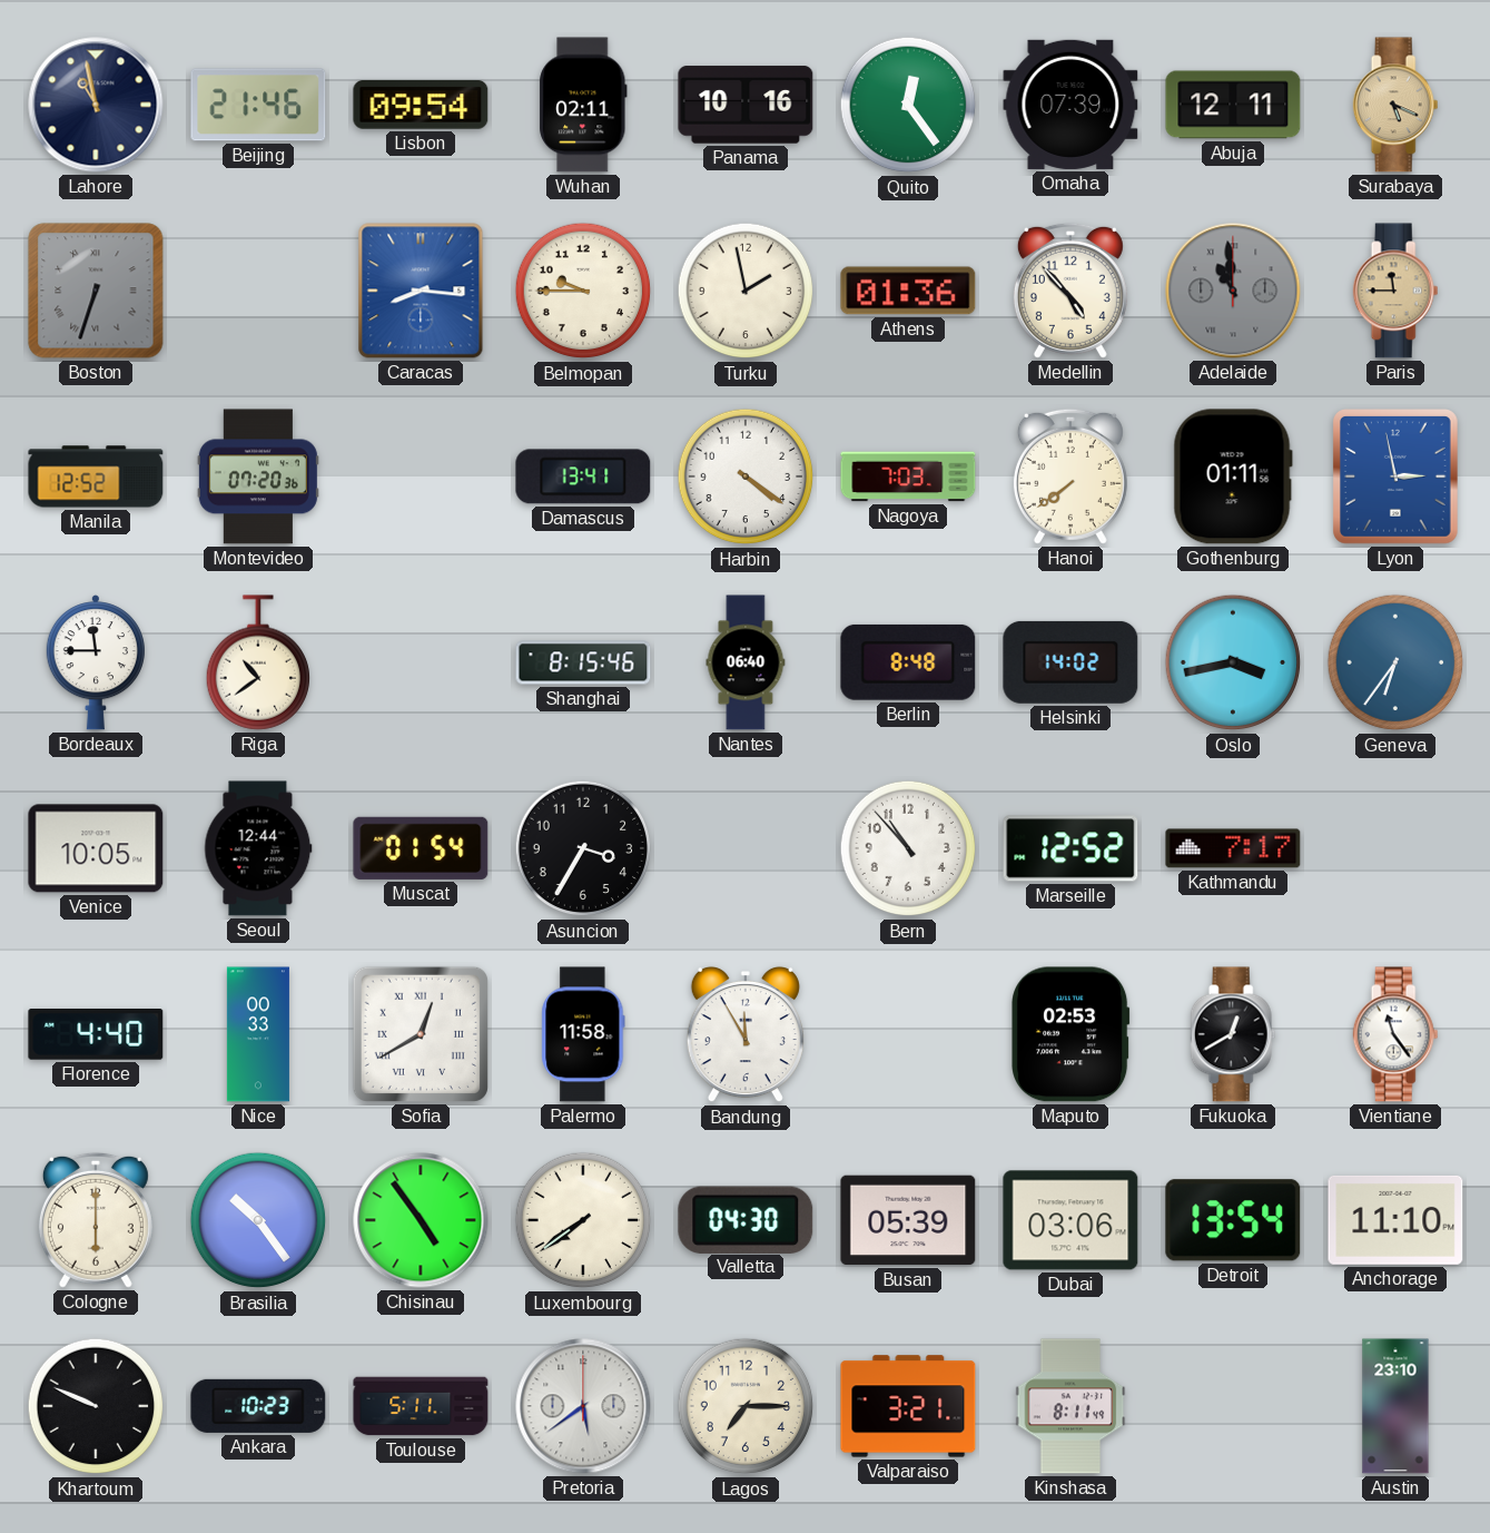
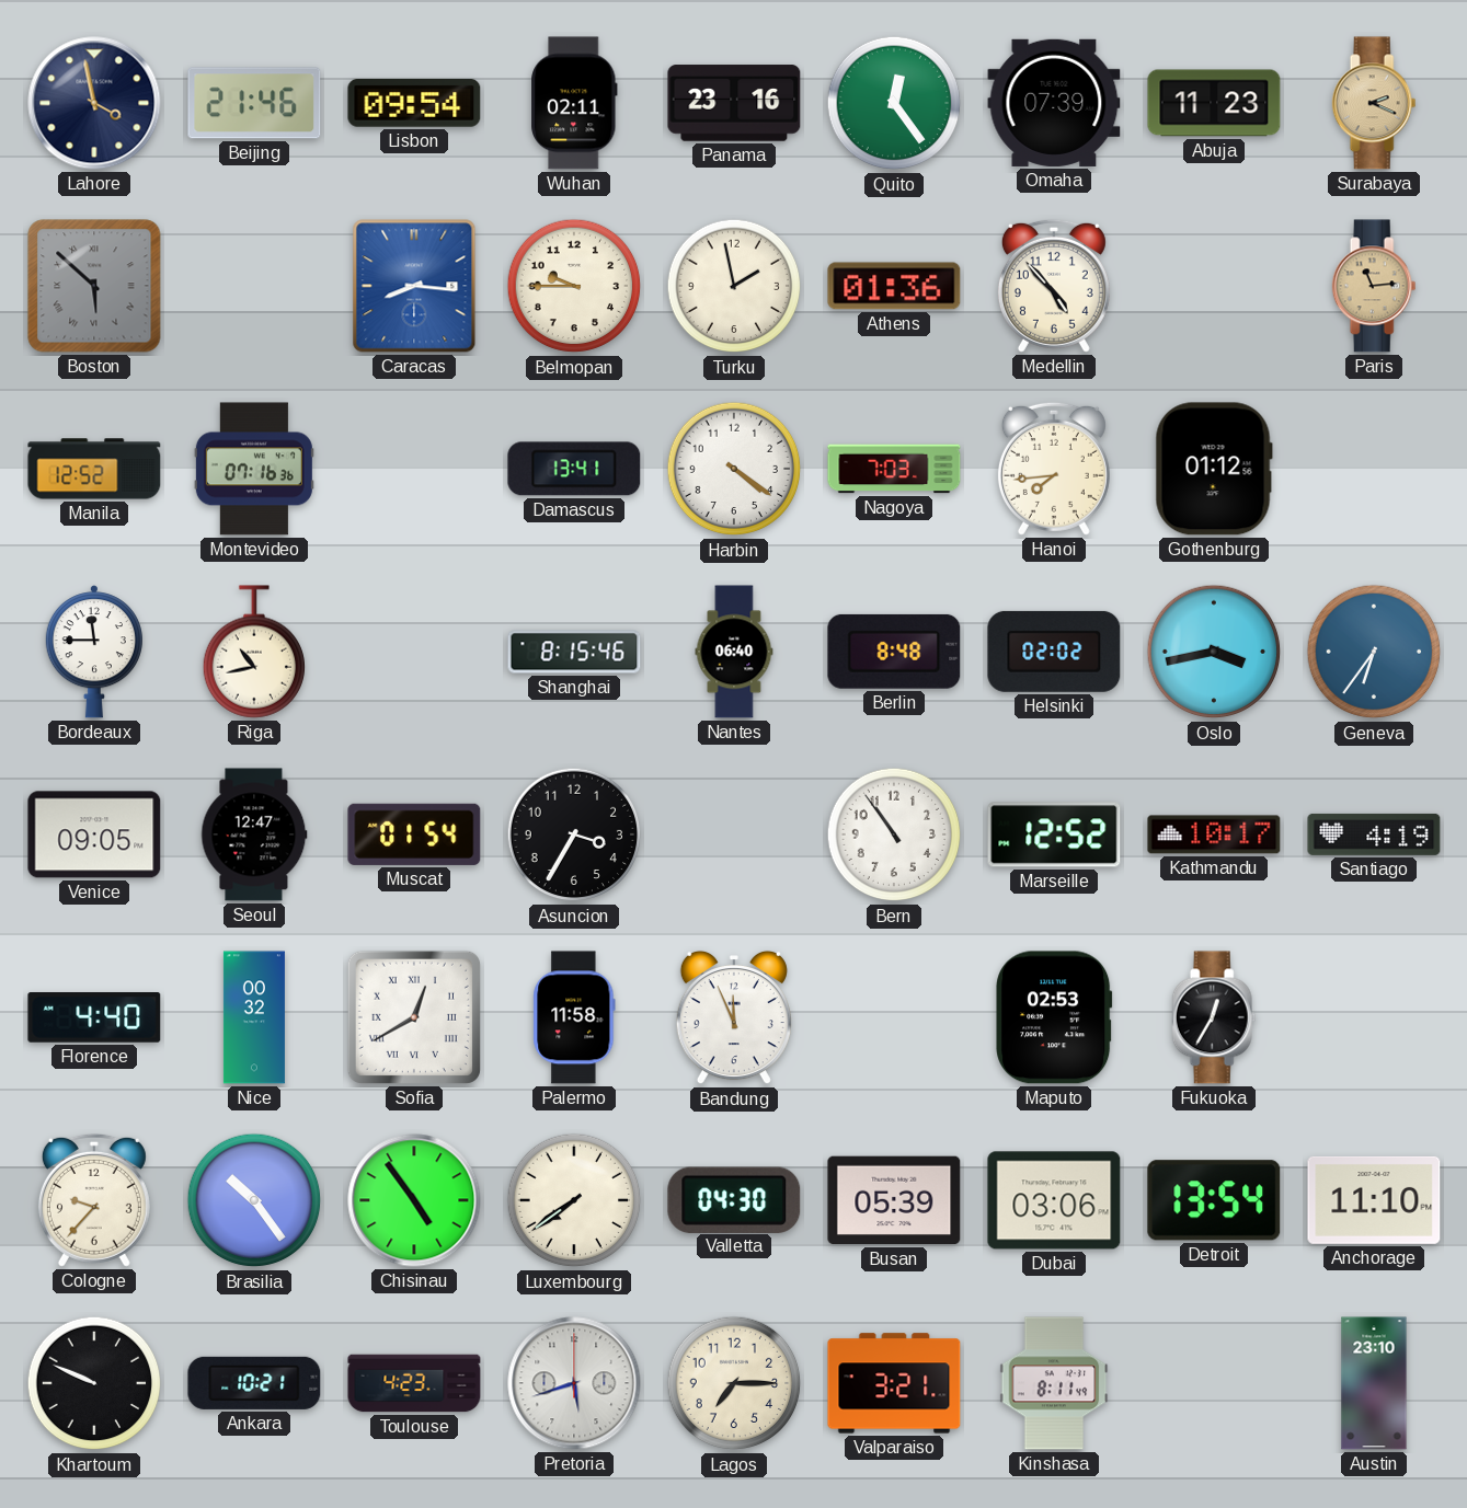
Lahore: 10:58 -> 3:58
Panama: 10:16 -> 23:16
Abuja: 12:11 -> 11:23
Surabaya: 5:19 -> 2:19
Boston: 6:33 -> 5:52
Adelaide: 10:59 -> none
Paris: 11:45 -> 11:14
Montevideo: 07:20 -> 07:16
Hanoi: 7:39 -> 7:44
Gothenburg: 01:11 -> 01:12
Lyon: 2:58 -> none
Riga: 10:39 -> 10:43
Helsinki: 14:02 -> 02:02
Venice: 10:05 -> 09:05
Seoul: 12:44 -> 12:47
Bern: 10:53 -> 10:54
Kathmandu: 7:17 -> 10:17
Santiago: none -> 4:19
Nice: 00:33 -> 00:32
Bandung: 11:55 -> 11:56
Fukuoka: 12:40 -> 12:35
Vientiane: 11:24 -> none
Cologne: 6:00 -> 9:37
Ankara: 10:23 -> 10:21
Toulouse: 5:11 -> 4:23
Pretoria: 5:39 -> 5:42
